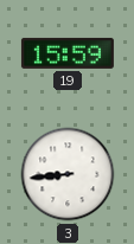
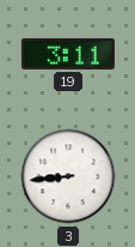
19: 15:59 -> 3:11
